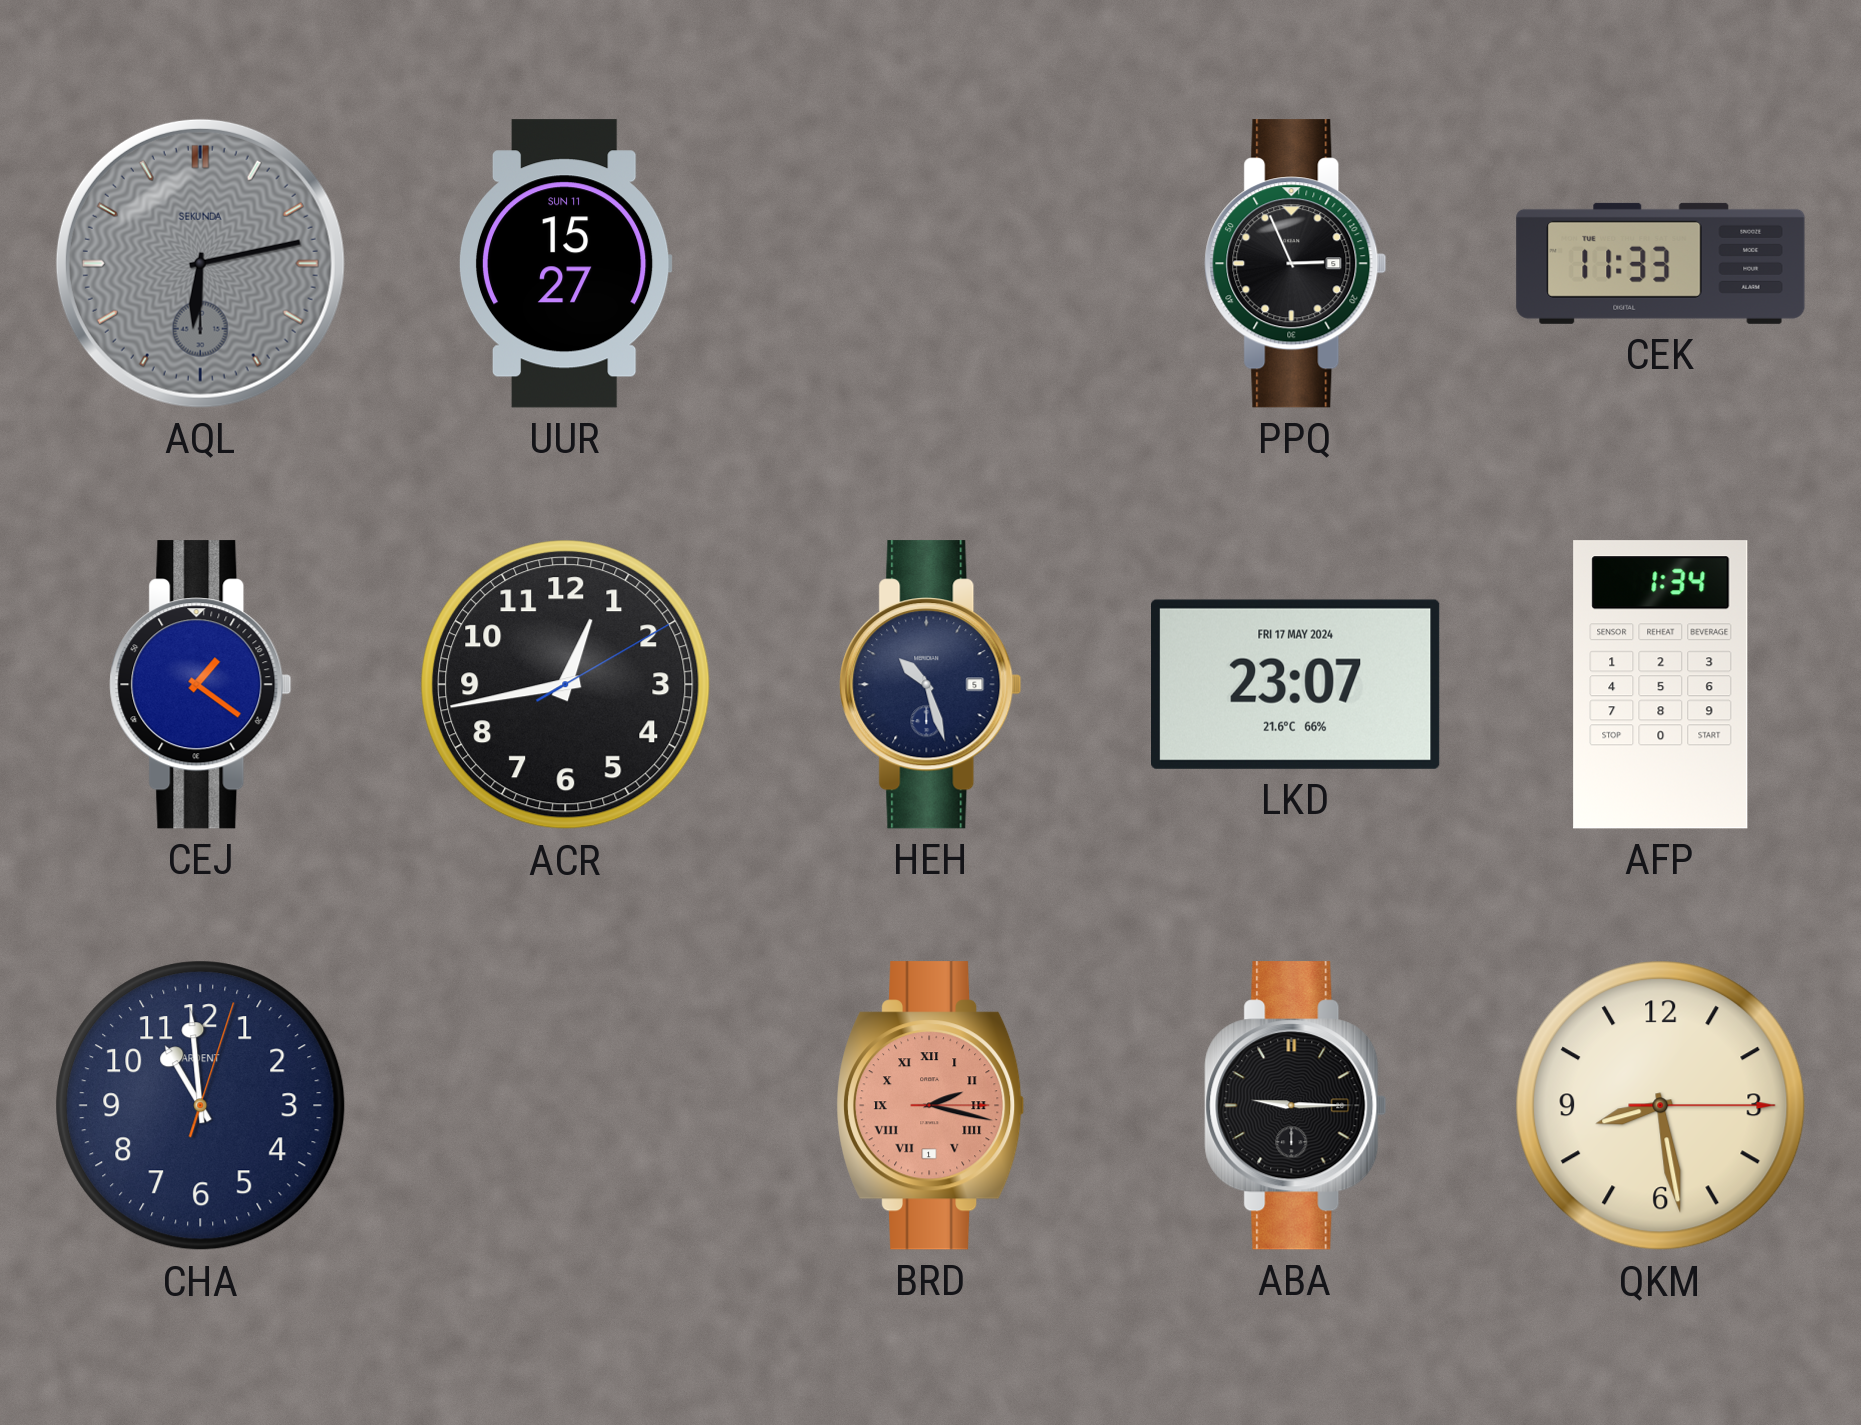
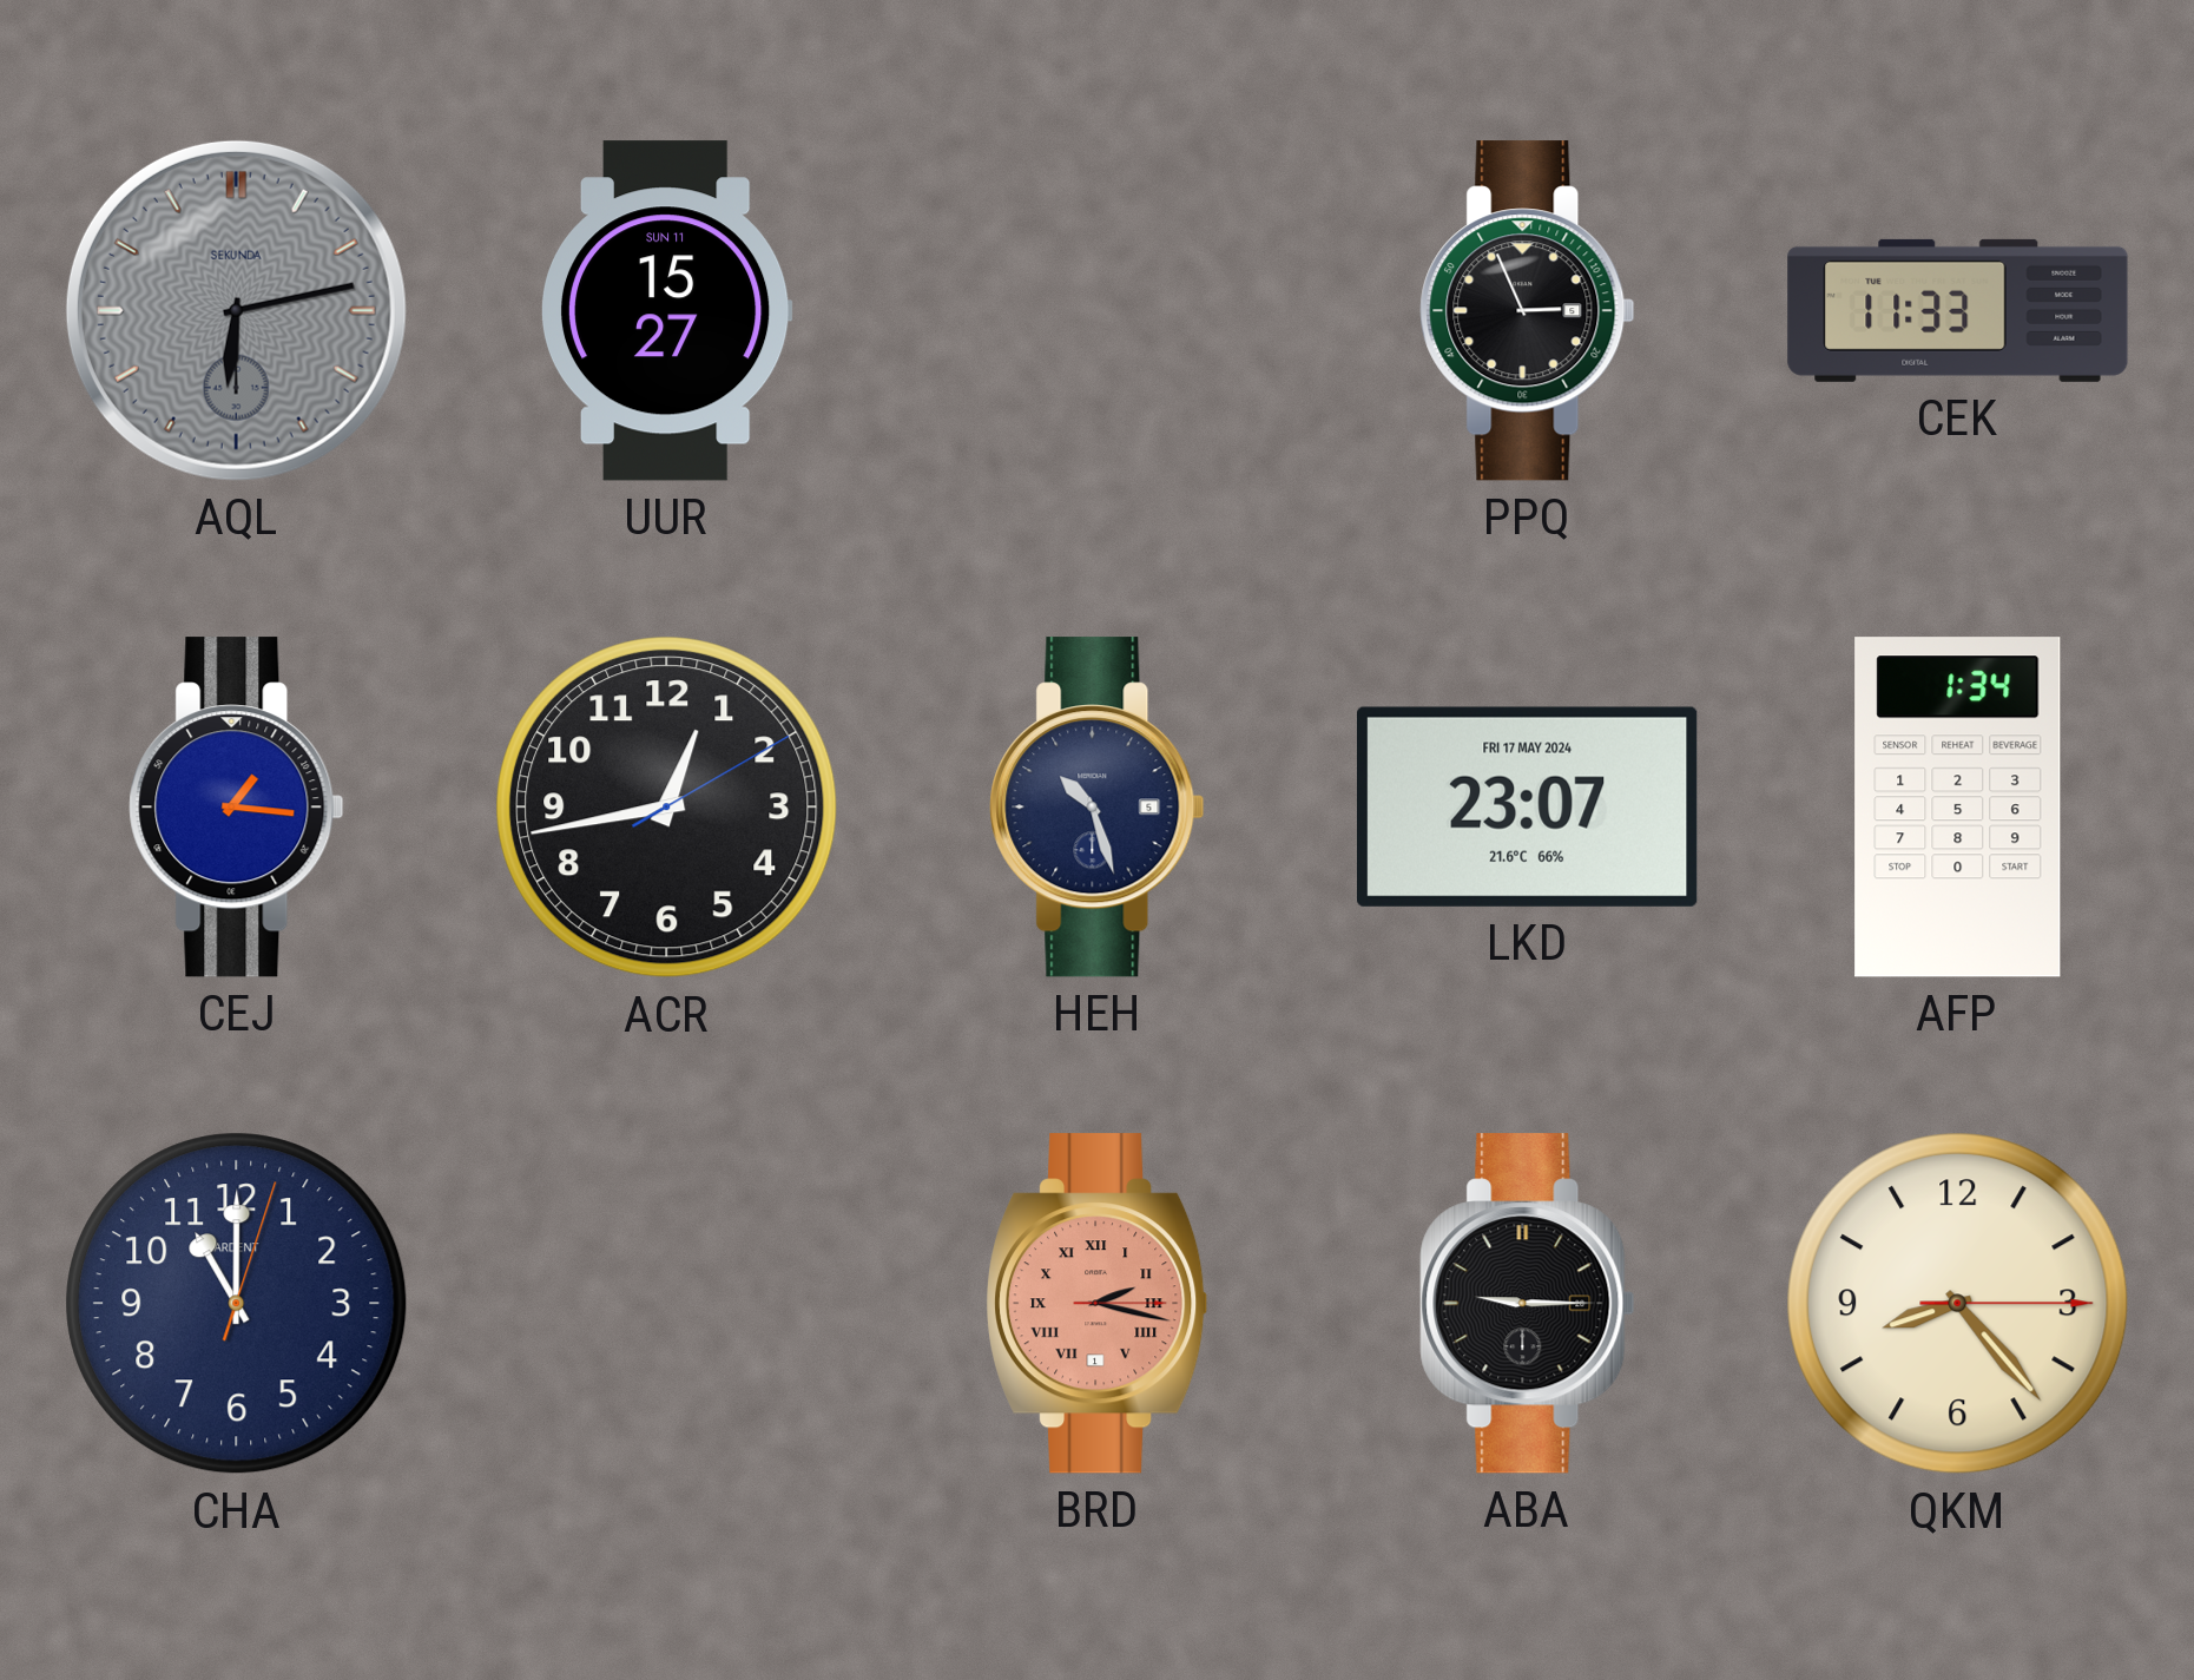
CEJ: 1:21 -> 1:16
CHA: 10:59 -> 11:00
QKM: 8:28 -> 8:23
